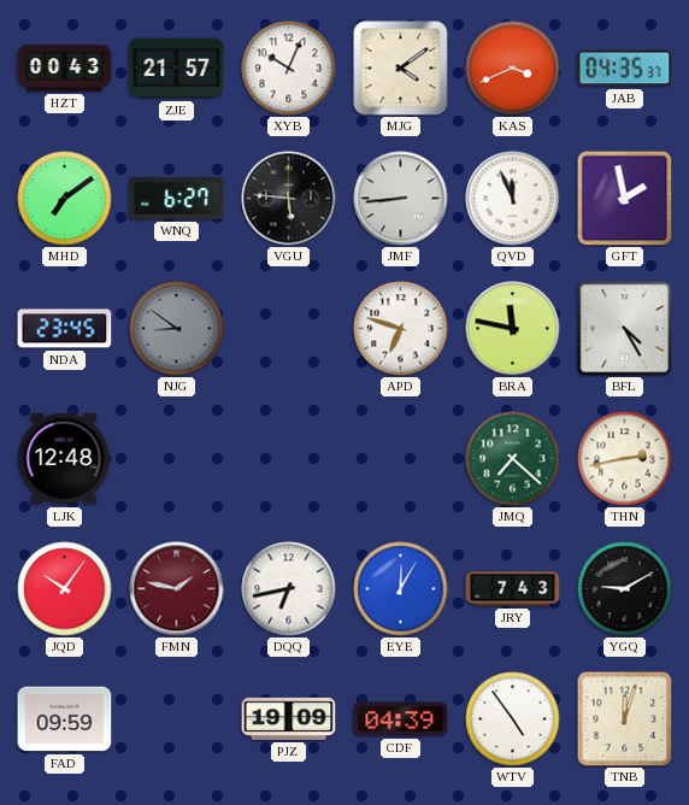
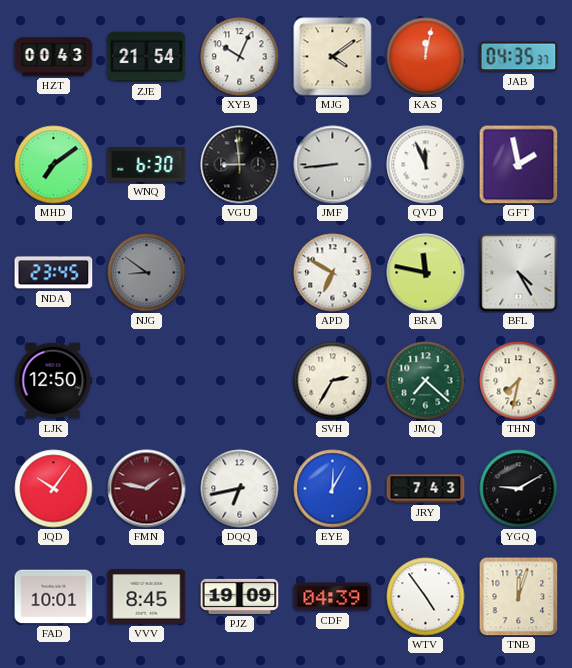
ZJE: 21:57 -> 21:54
KAS: 3:41 -> 12:02
WNQ: 6:27 -> 6:30
VGU: 5:46 -> 8:59
APD: 6:48 -> 6:50
LJK: 12:48 -> 12:50
SVH: none -> 2:35
THN: 2:43 -> 7:32
FAD: 09:59 -> 10:01
VVV: none -> 8:45
